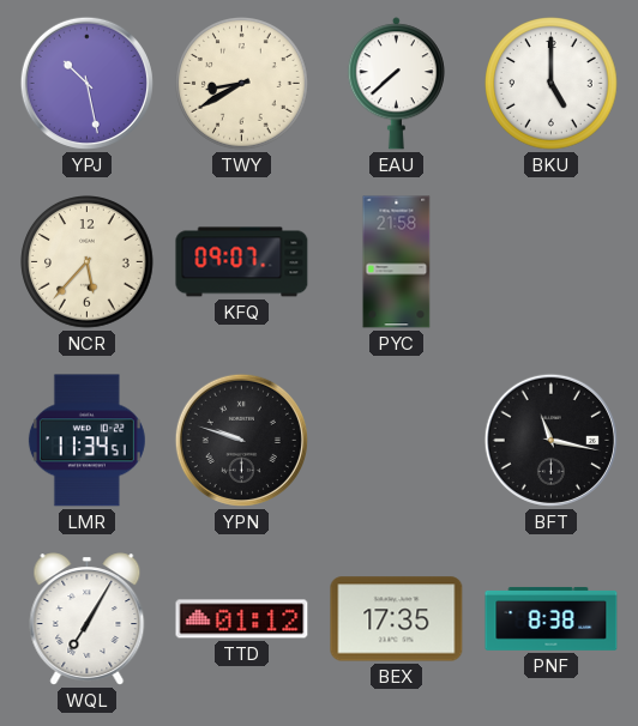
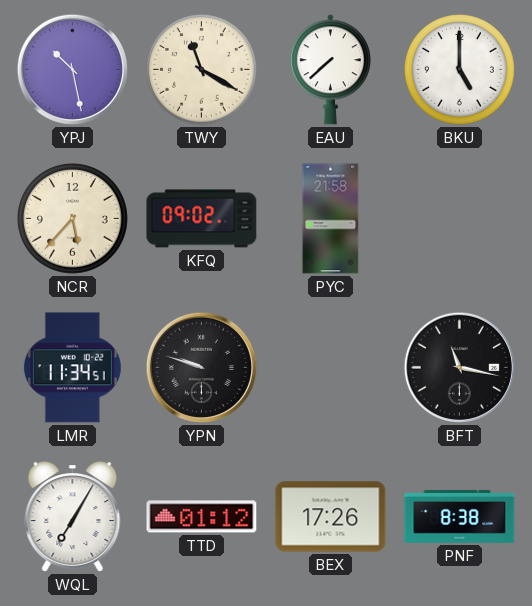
TWY: 8:40 -> 11:20
KFQ: 09:07 -> 09:02
BEX: 17:35 -> 17:26
